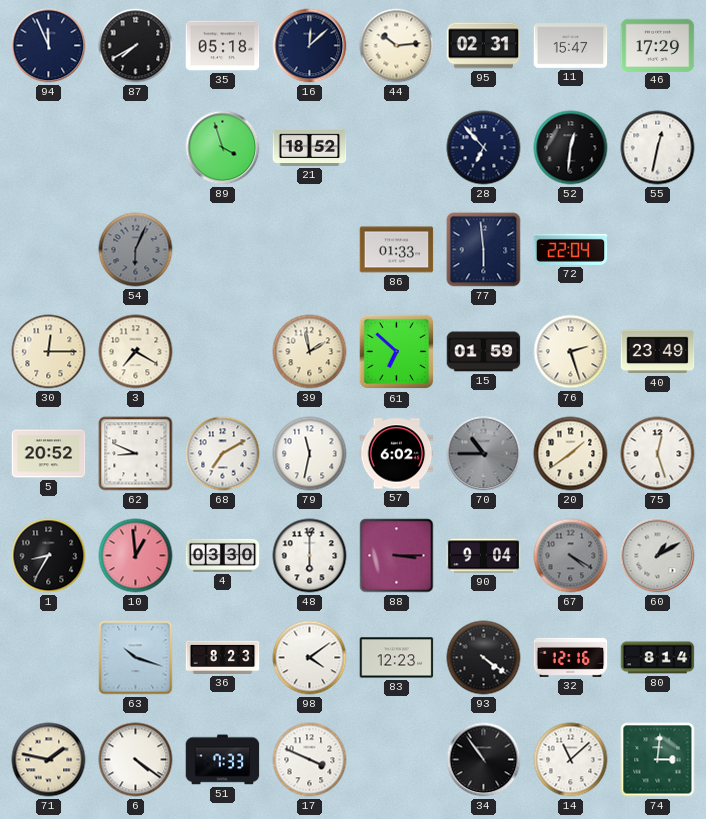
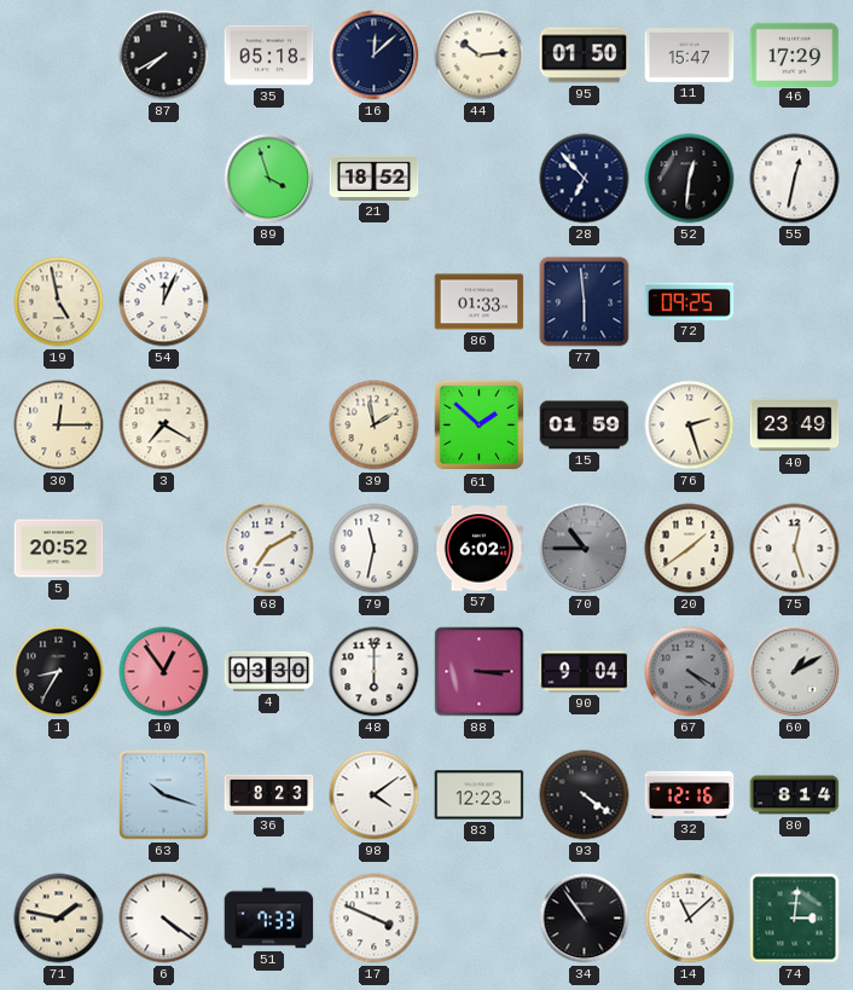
94: 11:56 -> none
95: 02:31 -> 01:50
19: none -> 4:58
54: 6:04 -> 12:04
54 dial: grey -> white
72: 22:04 -> 09:25
61: 6:52 -> 1:52
62: 8:49 -> none
10: 12:59 -> 12:54
